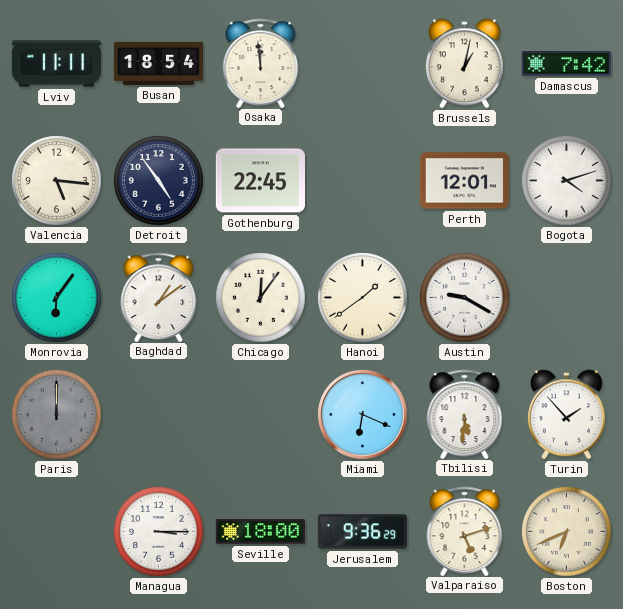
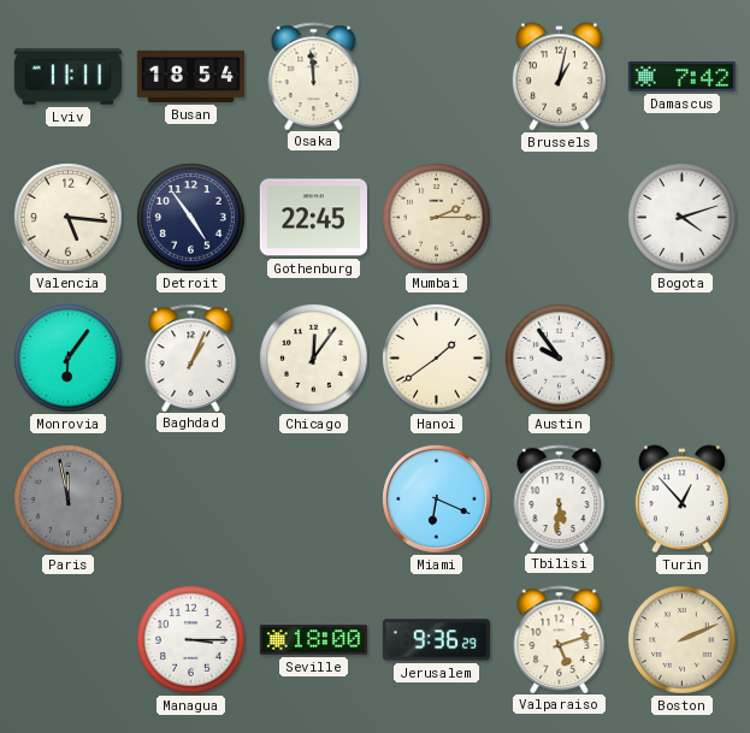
Mumbai: none -> 2:15
Perth: 12:01 -> none
Baghdad: 1:09 -> 1:04
Austin: 9:20 -> 9:54
Paris: 12:00 -> 11:58
Turin: 1:53 -> 12:53
Boston: 6:41 -> 2:11
